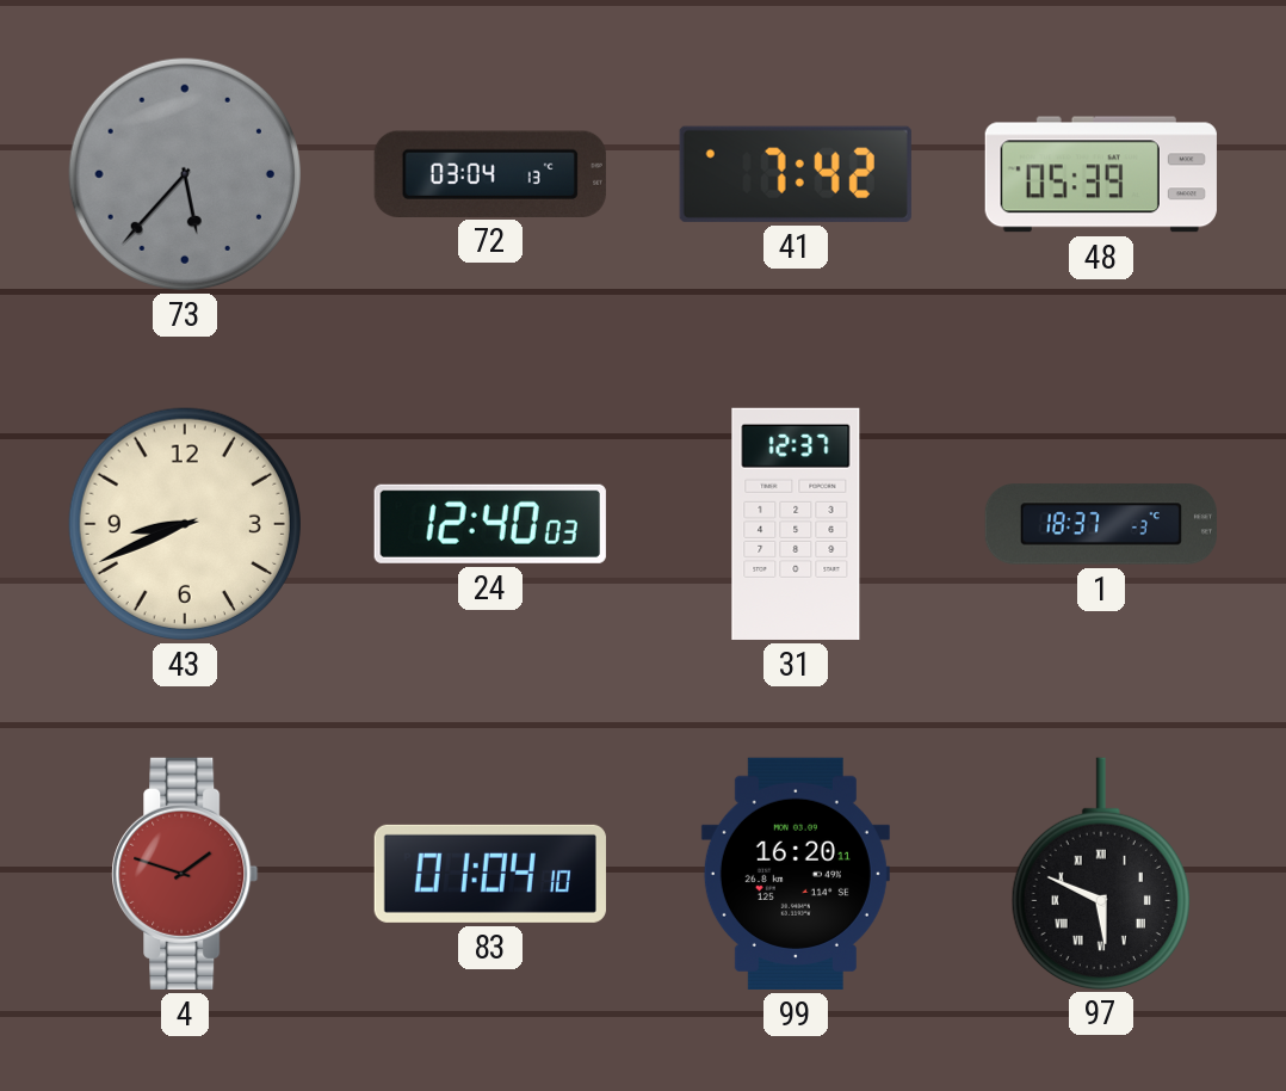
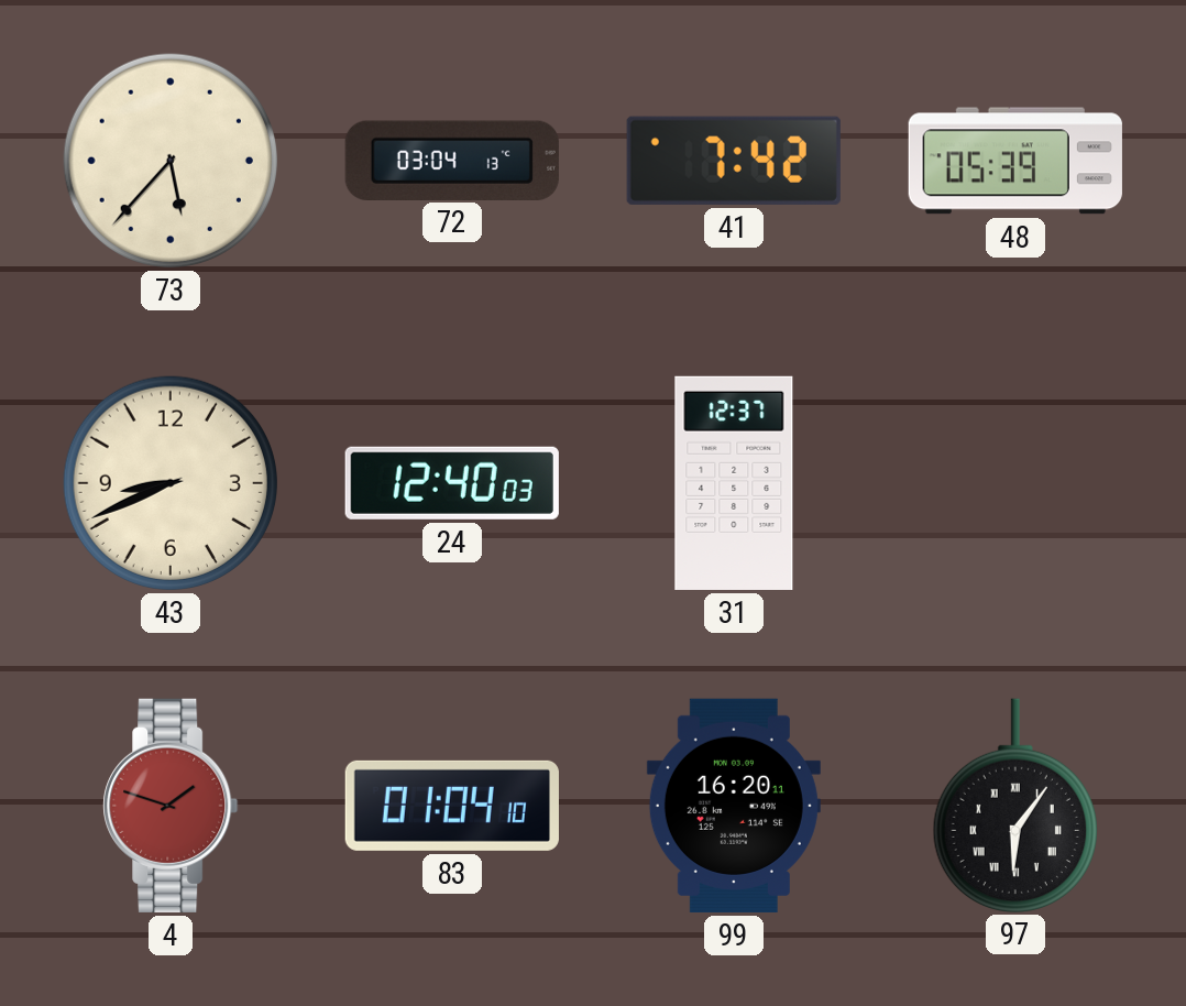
73 dial: grey -> cream
1: 18:37 -> none
97: 5:49 -> 6:06
